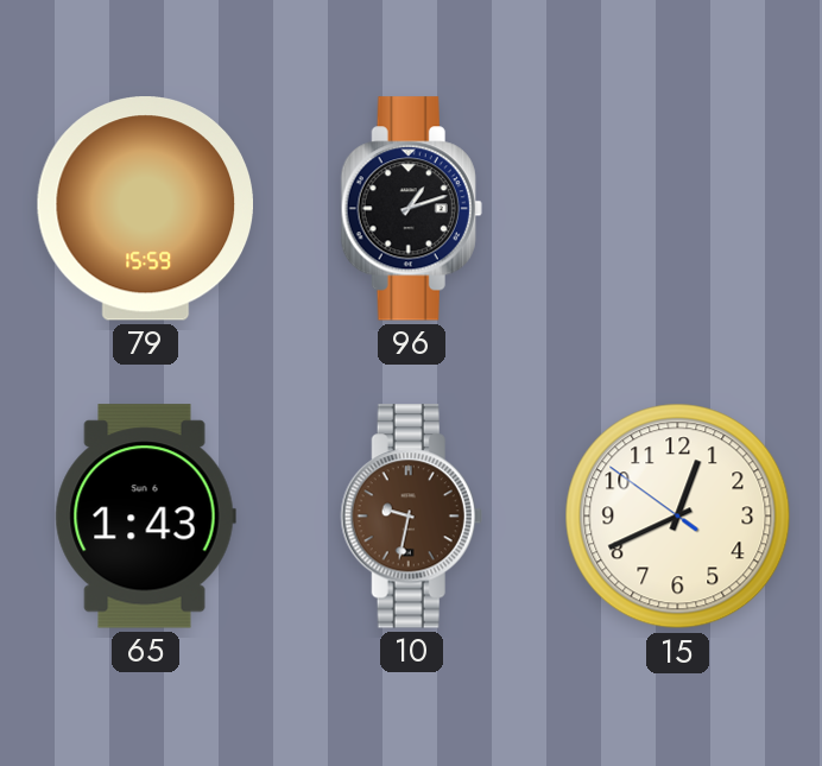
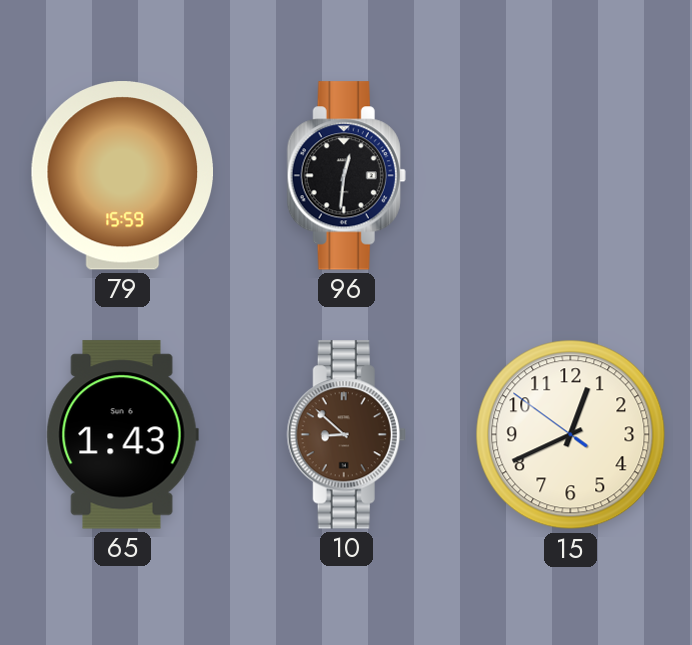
96: 1:12 -> 12:31
10: 9:32 -> 8:52
